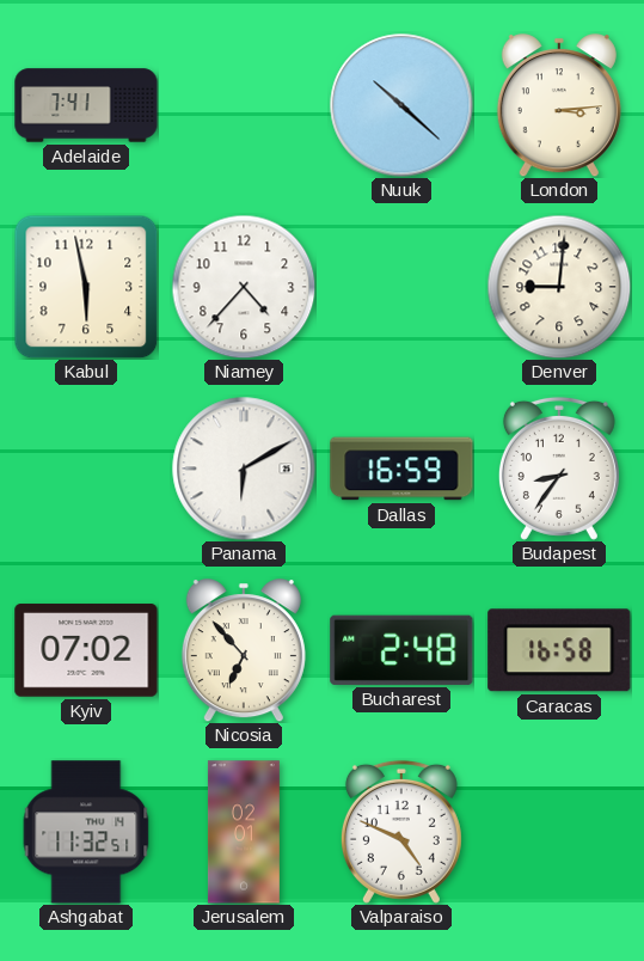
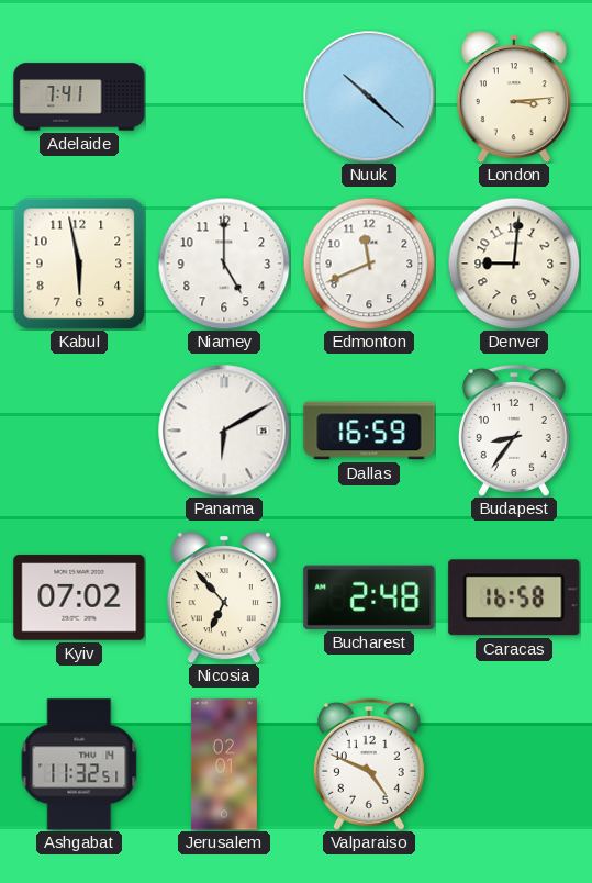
Niamey: 4:37 -> 5:00
Edmonton: none -> 11:41
